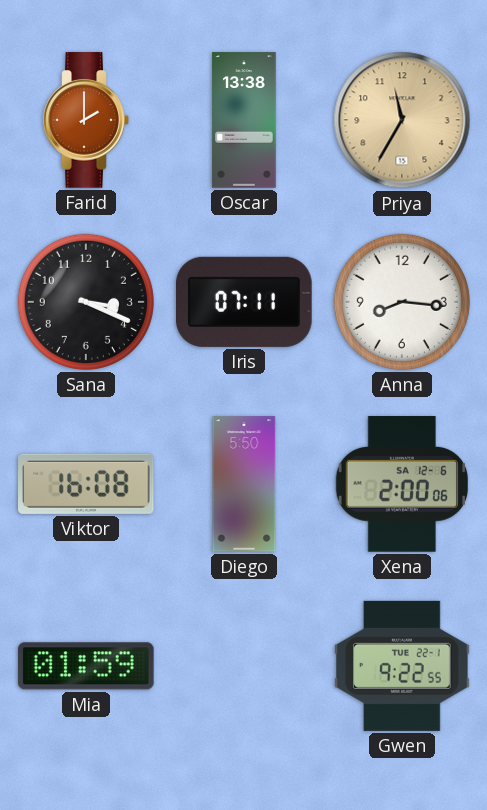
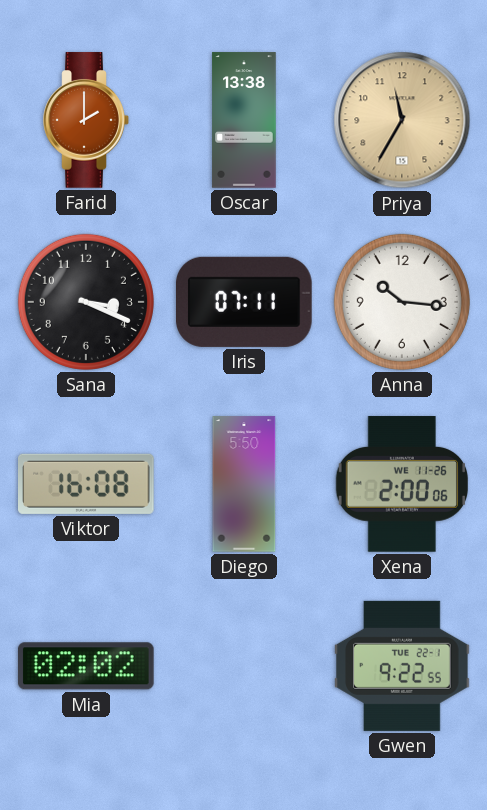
Anna: 8:16 -> 10:16
Xena date: SA 12-6 -> WE 11-26
Mia: 01:59 -> 02:02
